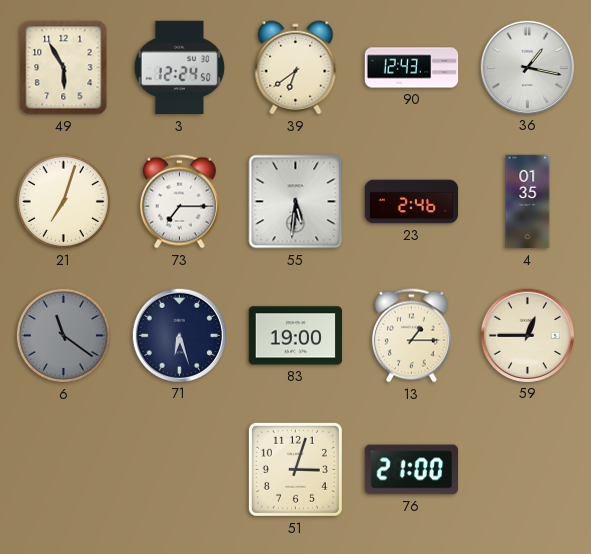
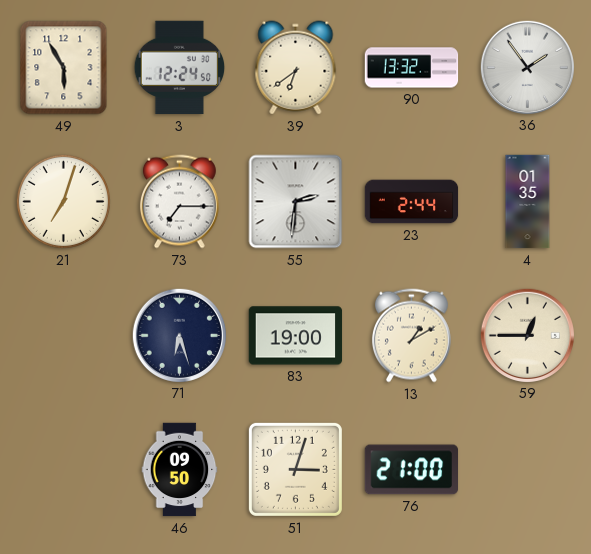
90: 12:43 -> 13:32
36: 1:17 -> 1:54
55: 5:31 -> 2:31
23: 2:46 -> 2:44
6: 11:21 -> none
13: 1:15 -> 1:10
46: none -> 09:50
